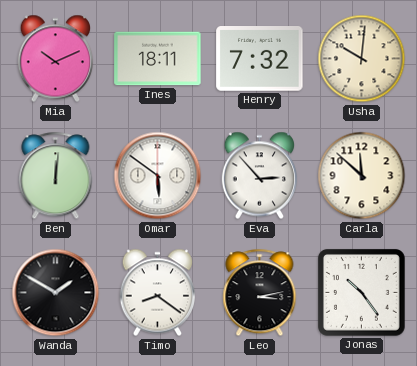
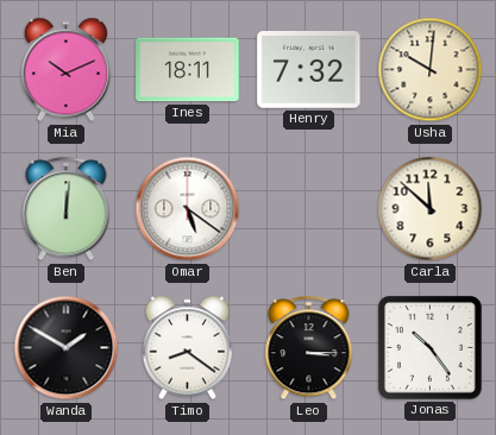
Omar: 5:51 -> 5:21
Eva: 2:53 -> none
Leo: 3:13 -> 3:15
